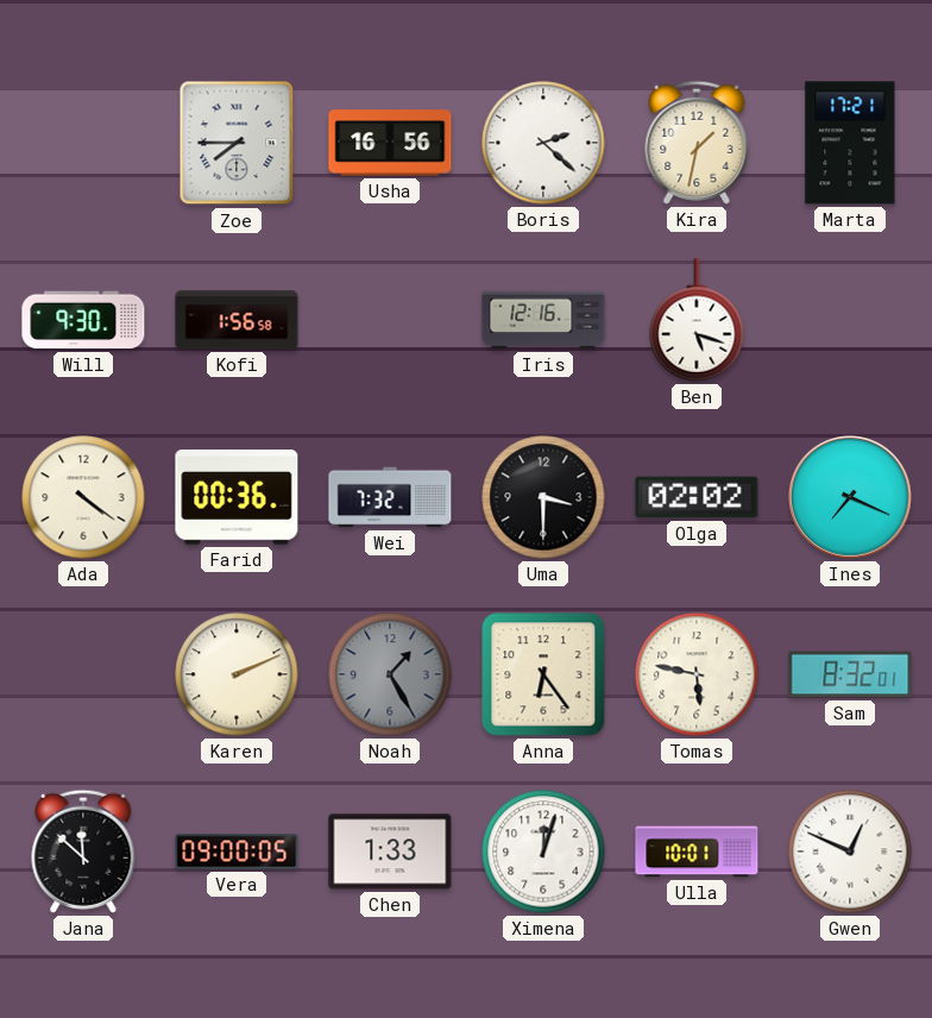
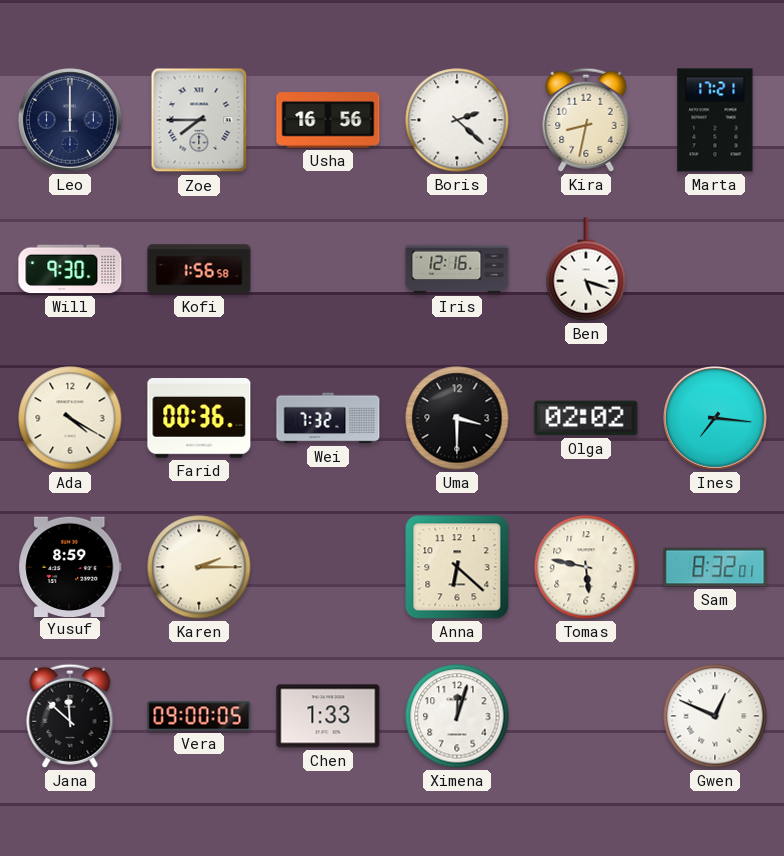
Leo: none -> 12:00
Kira: 1:32 -> 8:32
Ada: 4:21 -> 4:20
Ines: 7:19 -> 7:16
Yusuf: none -> 8:59
Karen: 2:11 -> 2:15
Noah: 1:25 -> none
Anna: 6:24 -> 6:22
Ulla: 10:01 -> none
